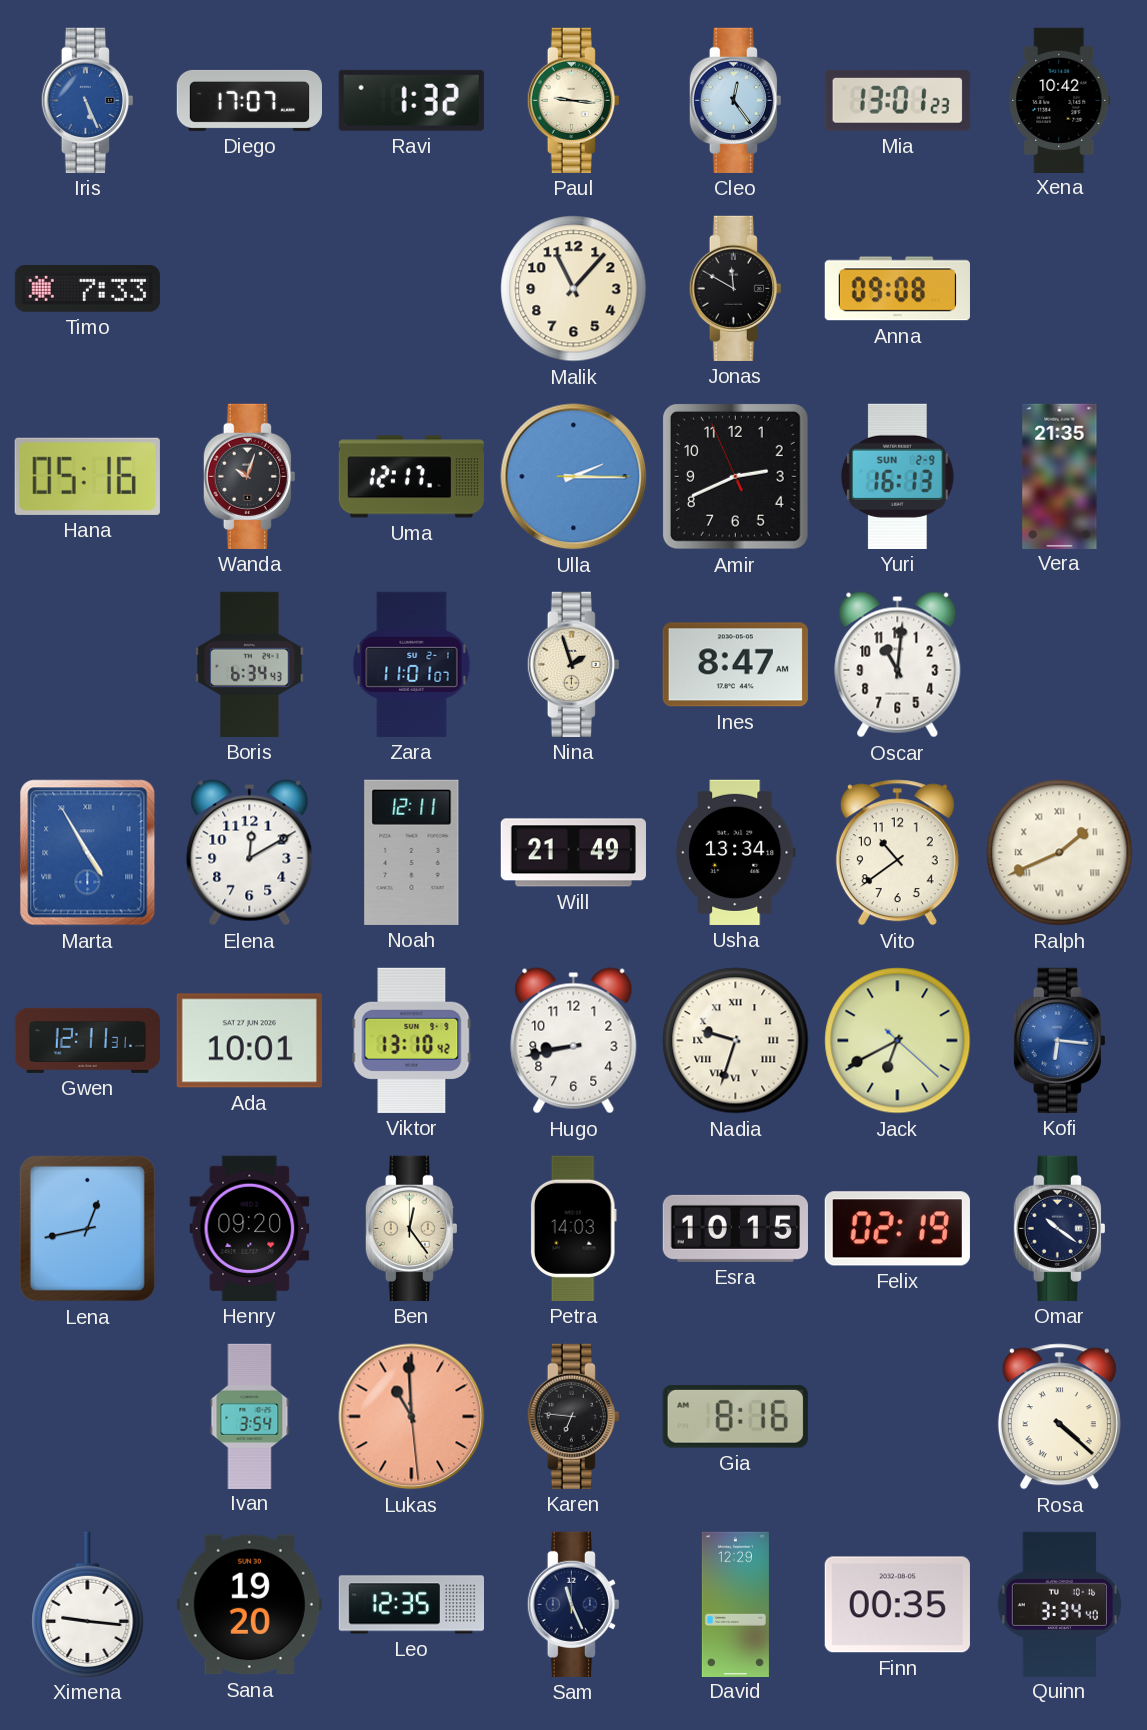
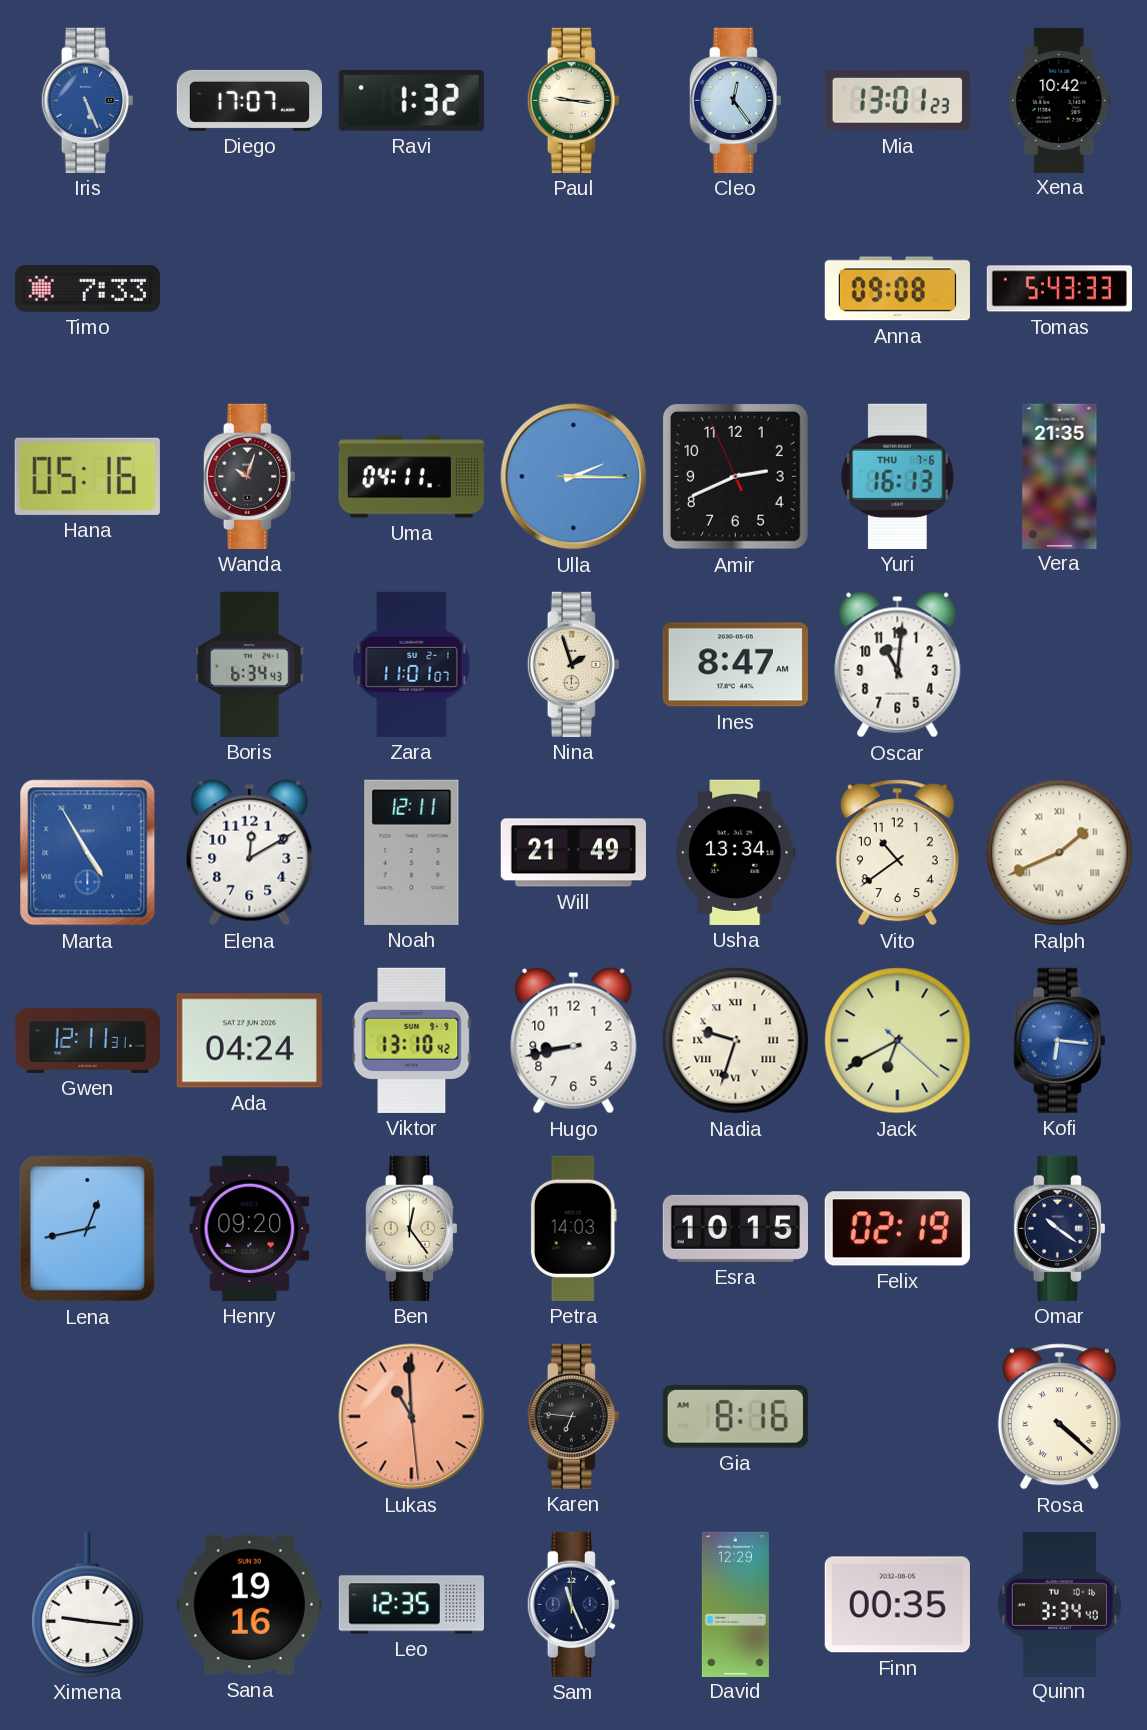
Malik: 11:07 -> none
Jonas: 11:50 -> none
Tomas: none -> 5:43
Uma: 12:17 -> 04:11
Yuri date: SUN 2-9 -> THU 7-6
Ada: 10:01 -> 04:24
Ivan: 3:54 -> none
Sana: 19:20 -> 19:16
